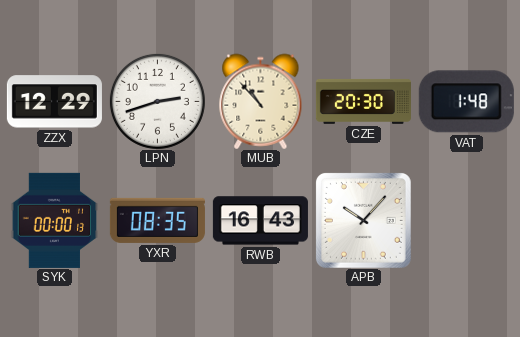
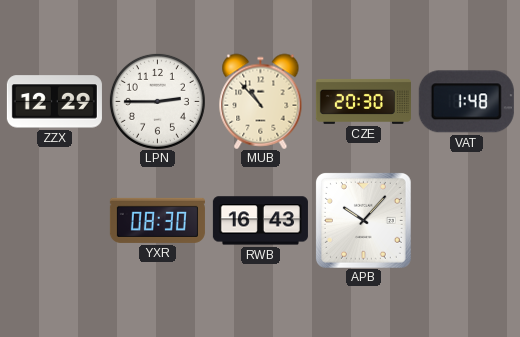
LPN: 2:42 -> 2:45
SYK: 00:00 -> none
YXR: 08:35 -> 08:30
